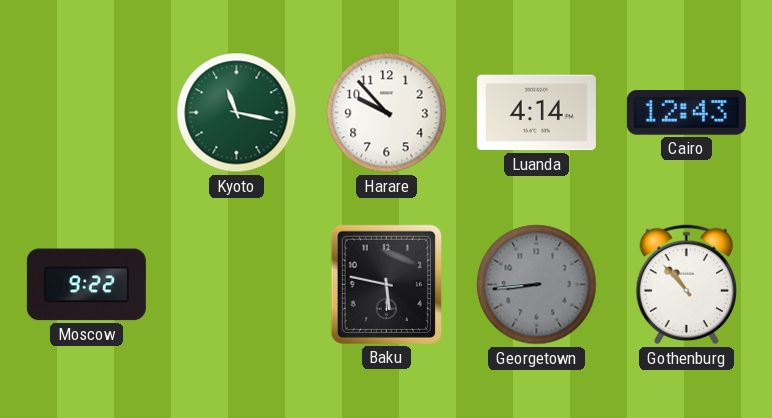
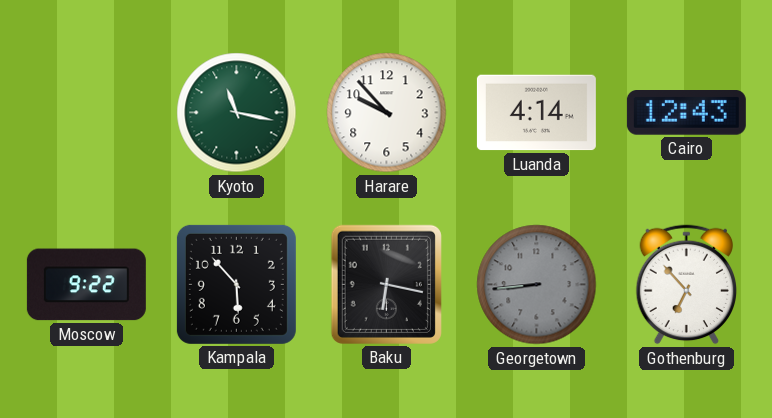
Kampala: none -> 5:53
Baku: 5:47 -> 6:17
Gothenburg: 10:53 -> 6:53
